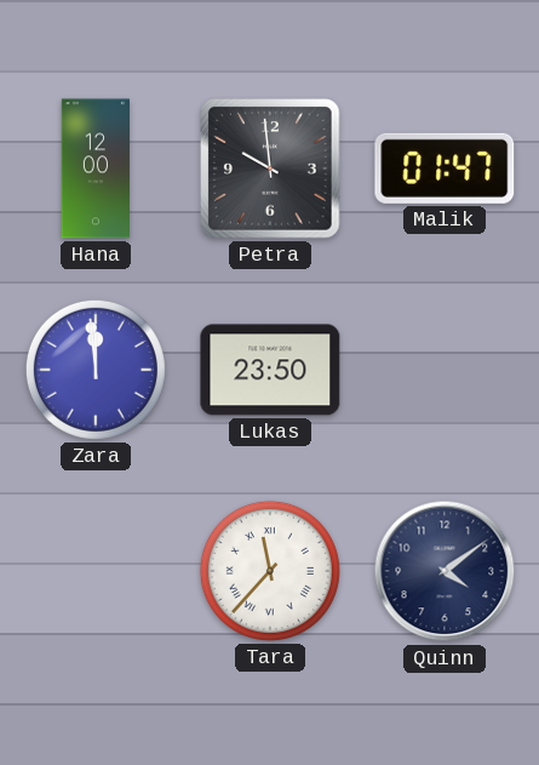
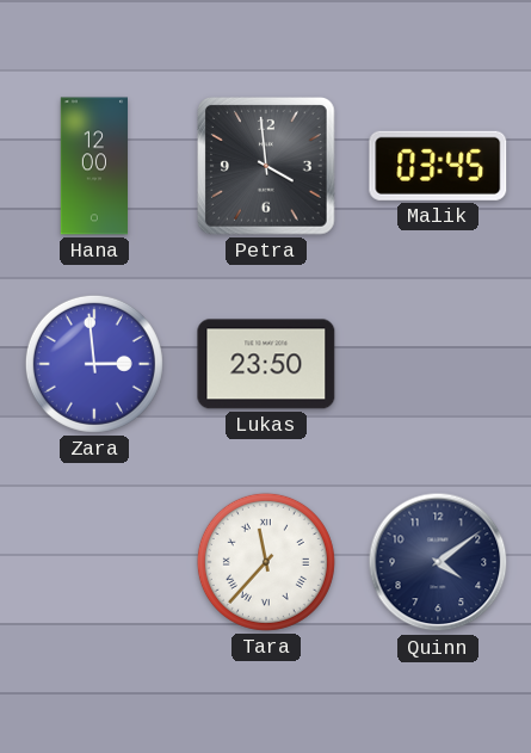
Petra: 9:59 -> 3:59
Malik: 01:47 -> 03:45
Zara: 11:59 -> 2:59
